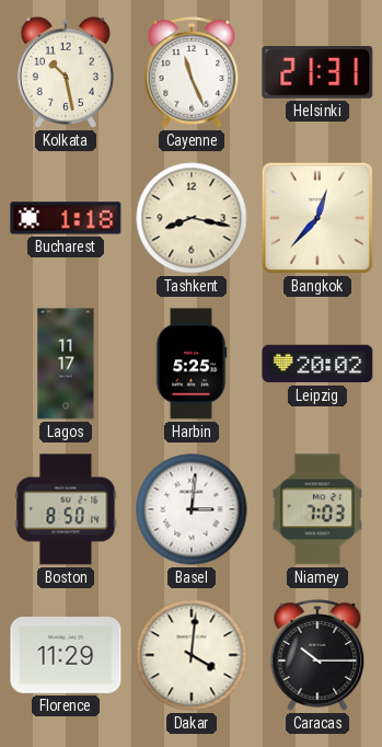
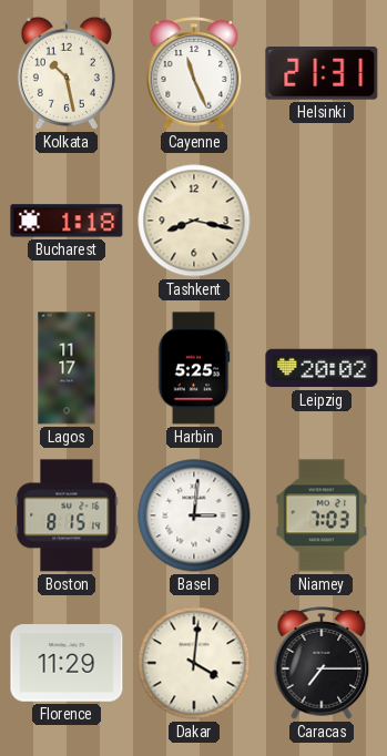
Bangkok: 12:37 -> none
Boston: 8:50 -> 8:15
Caracas: 10:15 -> 7:15
